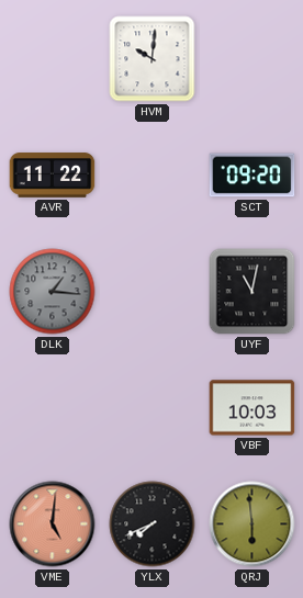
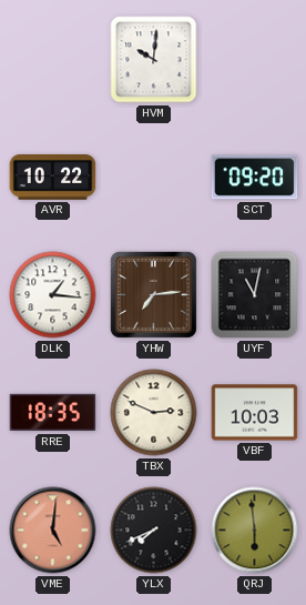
AVR: 11:22 -> 10:22
DLK dial: grey -> white
YHW: none -> 7:14
RRE: none -> 18:35
TBX: none -> 2:49
